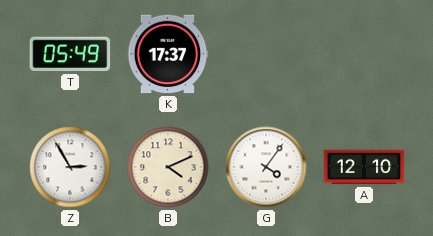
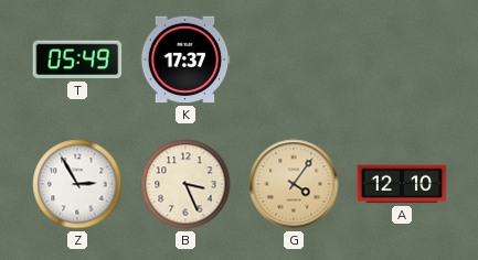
B: 4:11 -> 3:26
G dial: white -> champagne
